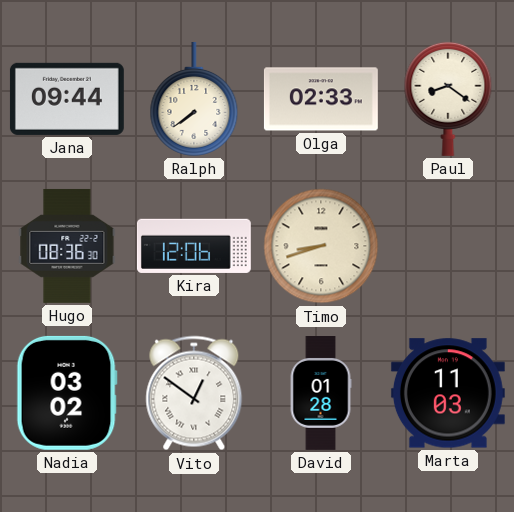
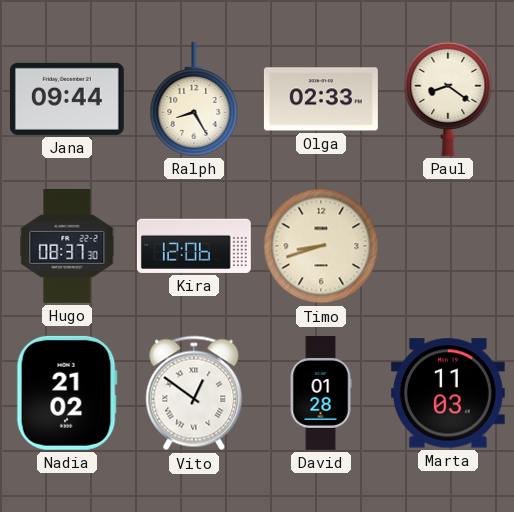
Ralph: 7:39 -> 8:25
Hugo: 08:36 -> 08:37
Nadia: 03:02 -> 21:02
